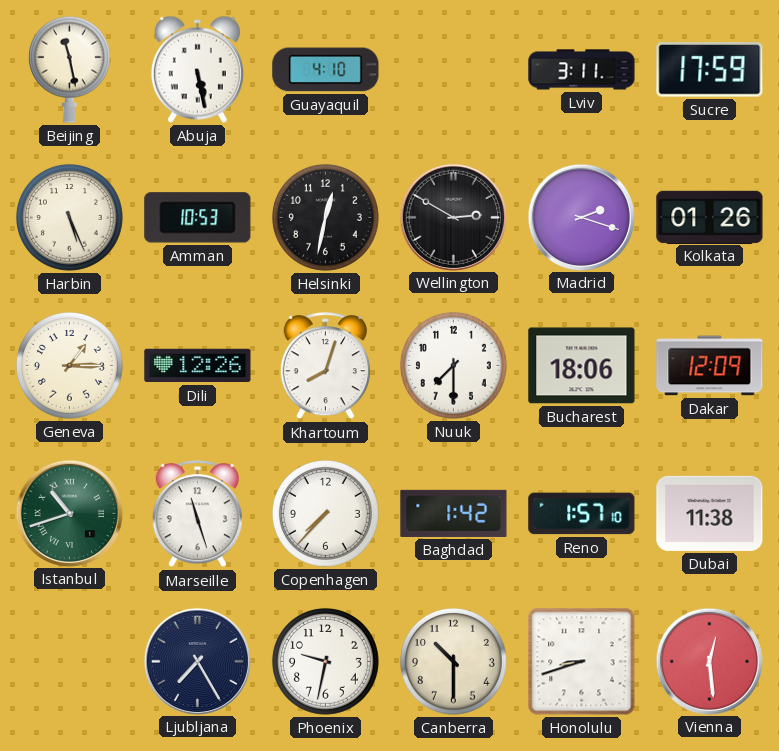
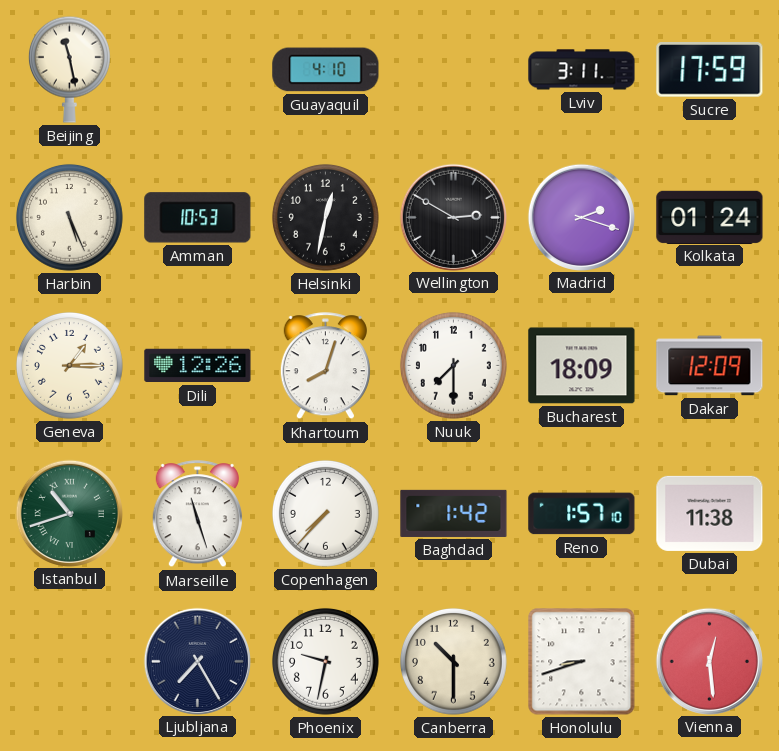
Abuja: 5:28 -> none
Kolkata: 01:26 -> 01:24
Bucharest: 18:06 -> 18:09
